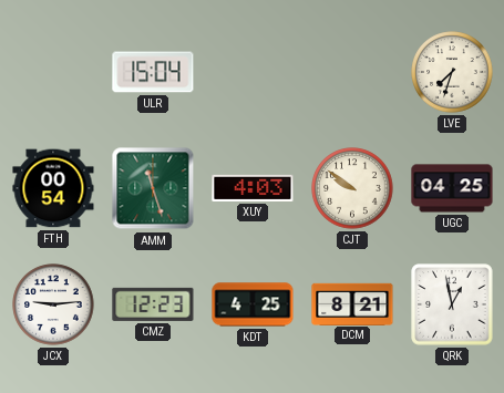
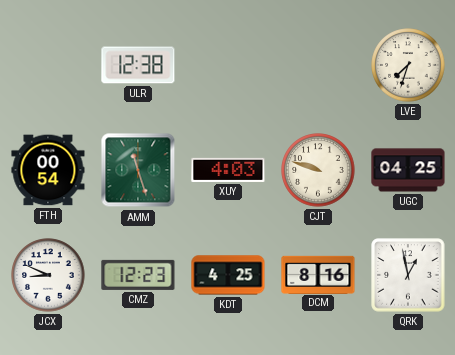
ULR: 15:04 -> 12:38
CJT: 9:51 -> 9:48
JCX: 9:14 -> 8:49
DCM: 8:21 -> 8:16
